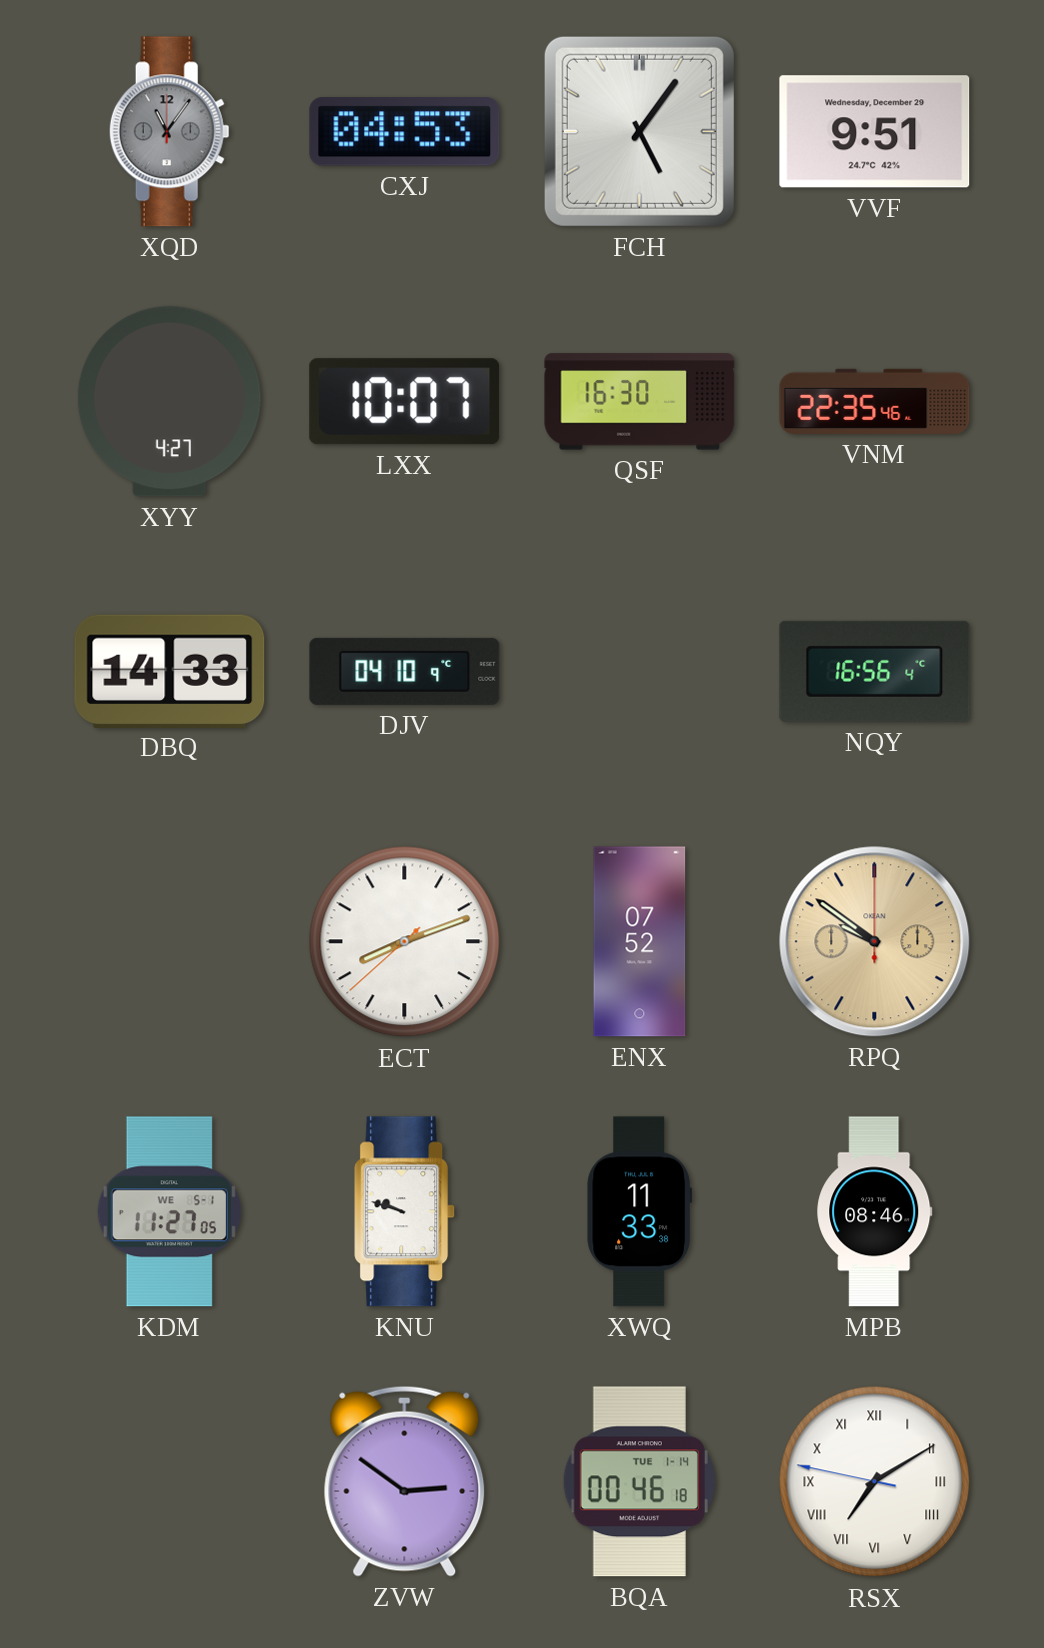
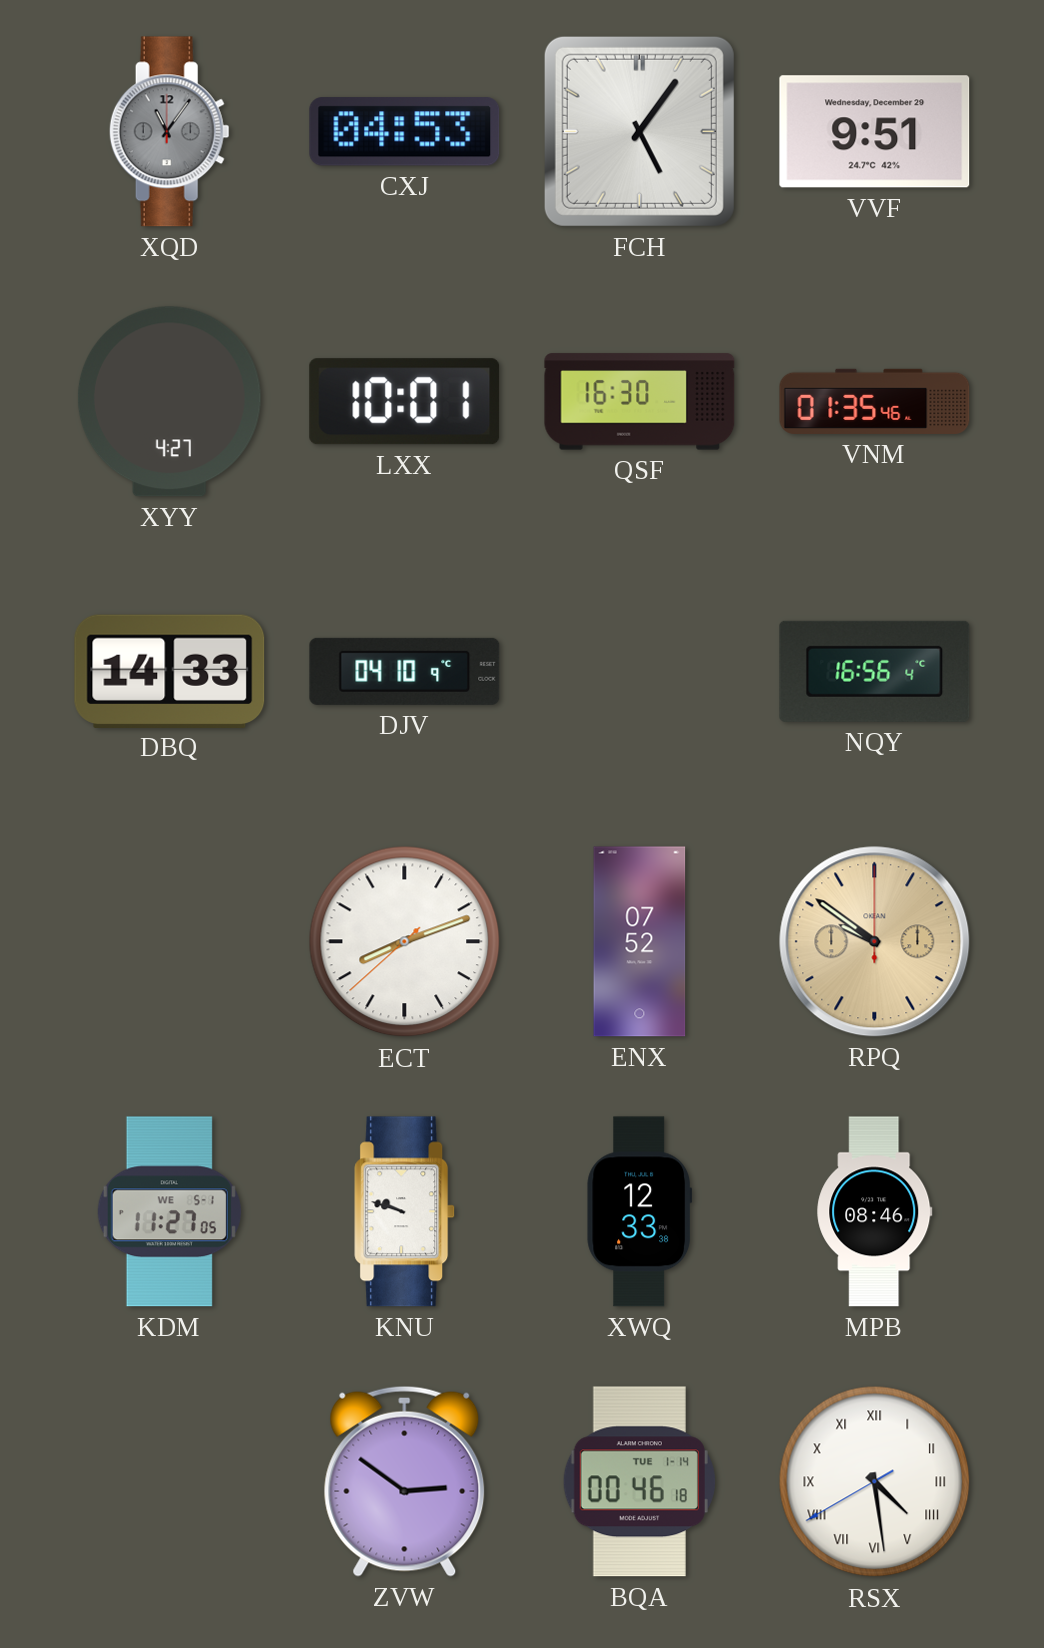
LXX: 10:07 -> 10:01
VNM: 22:35 -> 01:35
XWQ: 11:33 -> 12:33
RSX: 7:09 -> 4:28
